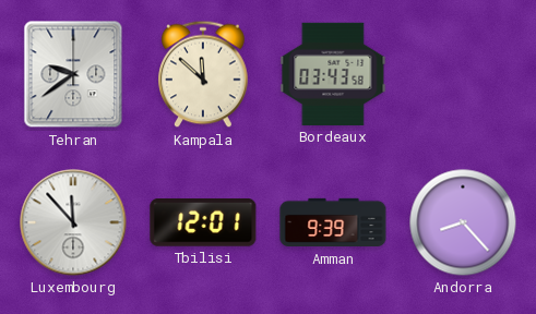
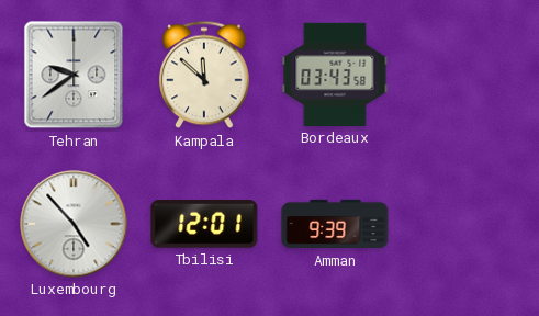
Luxembourg: 11:53 -> 4:53
Andorra: 8:23 -> none
